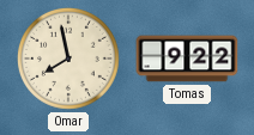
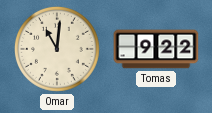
Omar: 7:58 -> 11:01
